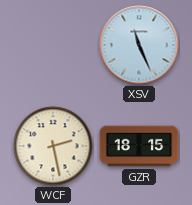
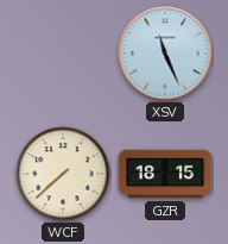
WCF: 2:28 -> 7:38
